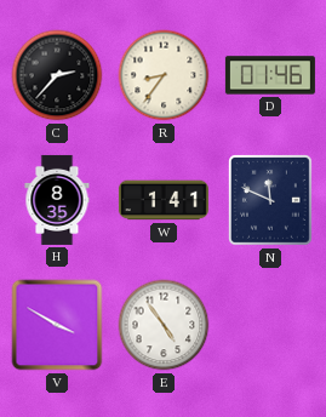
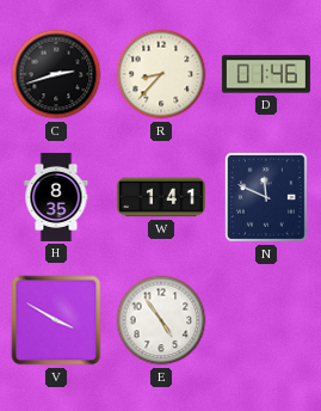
C: 2:37 -> 2:42
R: 8:36 -> 8:37
